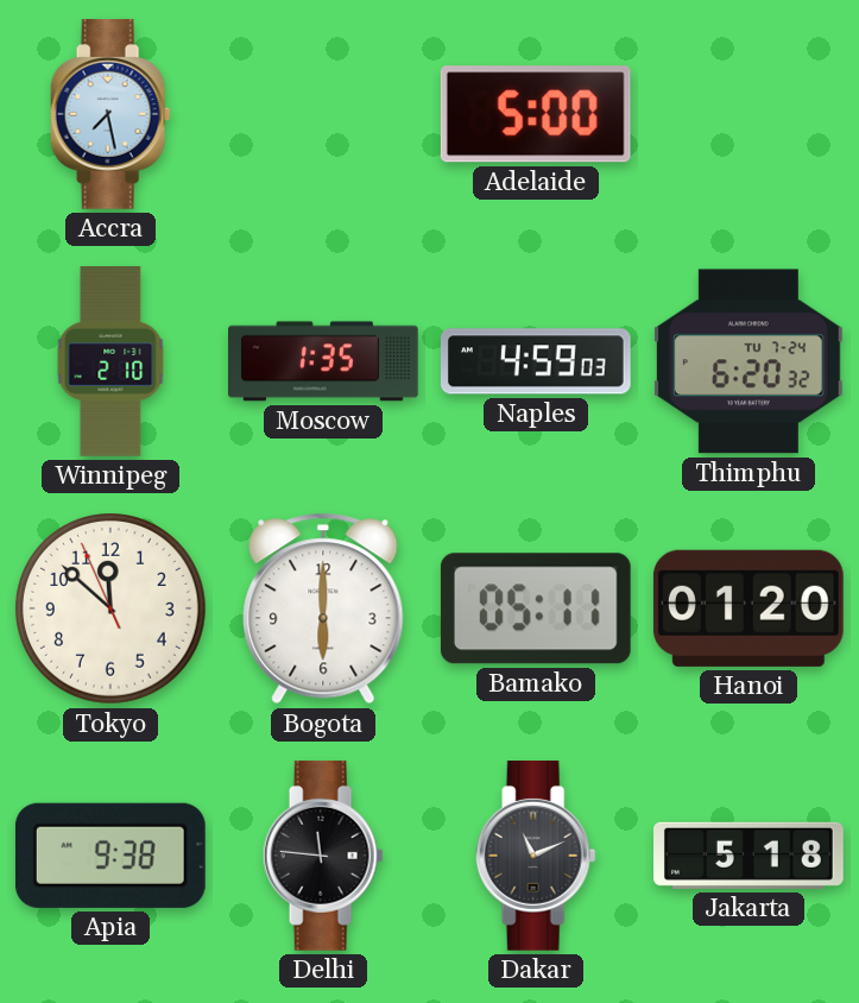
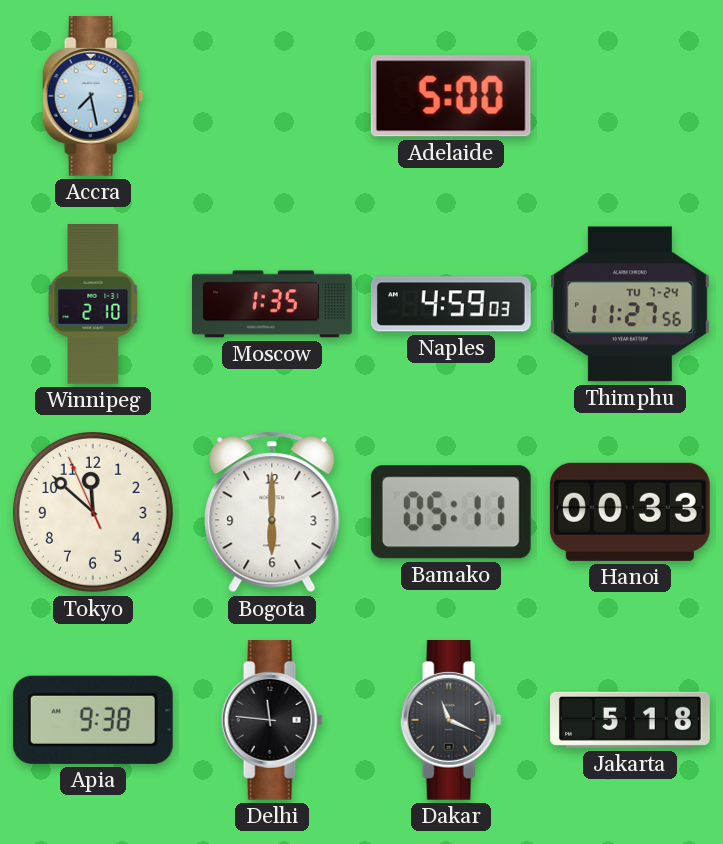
Thimphu: 6:20 -> 11:27
Hanoi: 01:20 -> 00:33
Dakar: 11:11 -> 11:19
